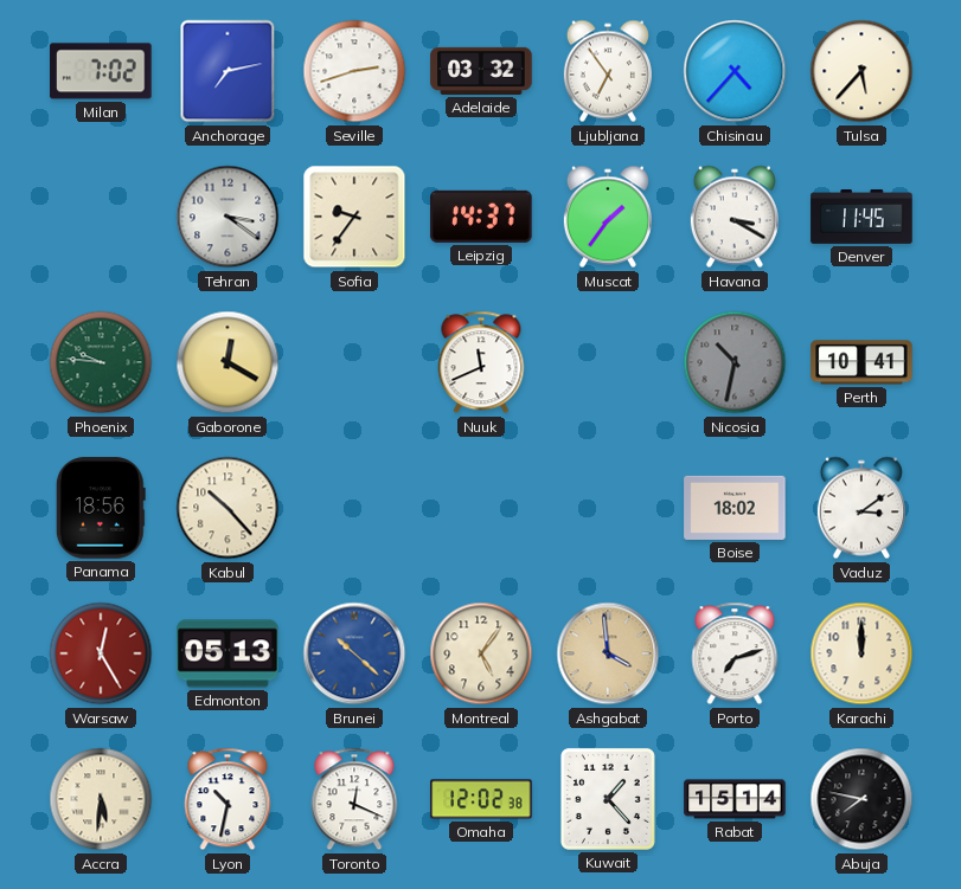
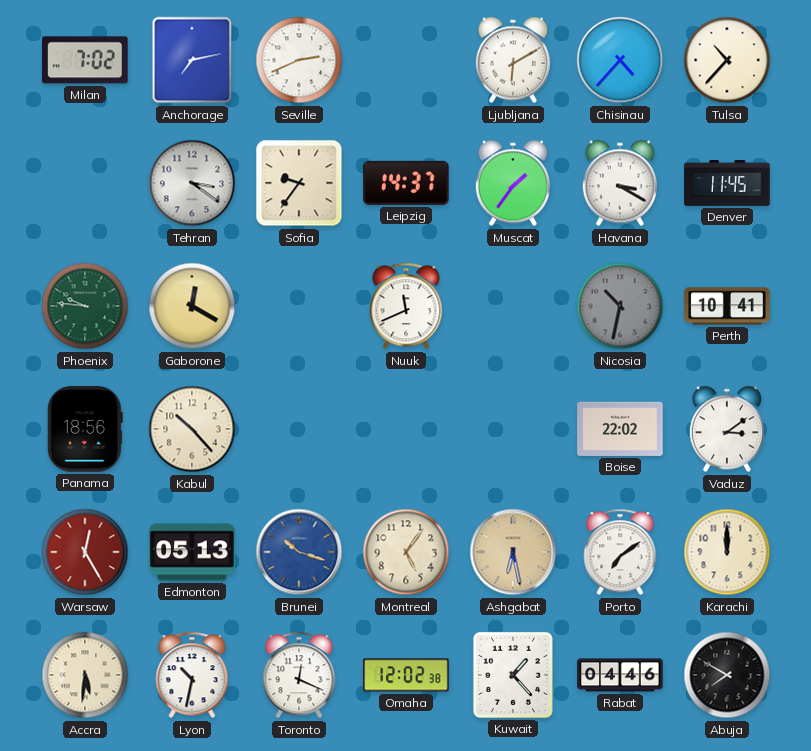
Seville: 2:42 -> 2:41
Adelaide: 03:32 -> none
Ljubljana: 6:54 -> 6:10
Tulsa: 5:37 -> 10:37
Boise: 18:02 -> 22:02
Brunei: 10:22 -> 10:18
Ashgabat: 3:59 -> 6:28
Porto: 7:12 -> 7:09
Rabat: 15:14 -> 04:46
Abuja: 7:47 -> 7:50
